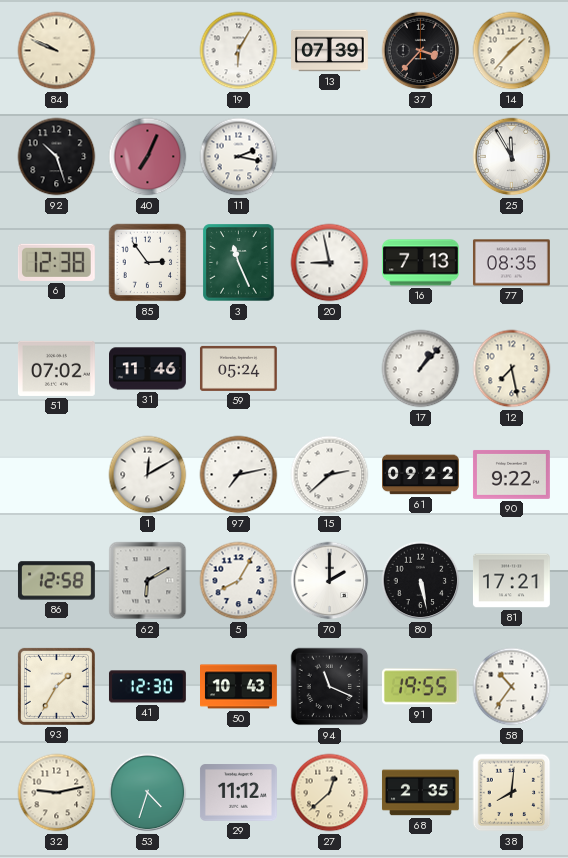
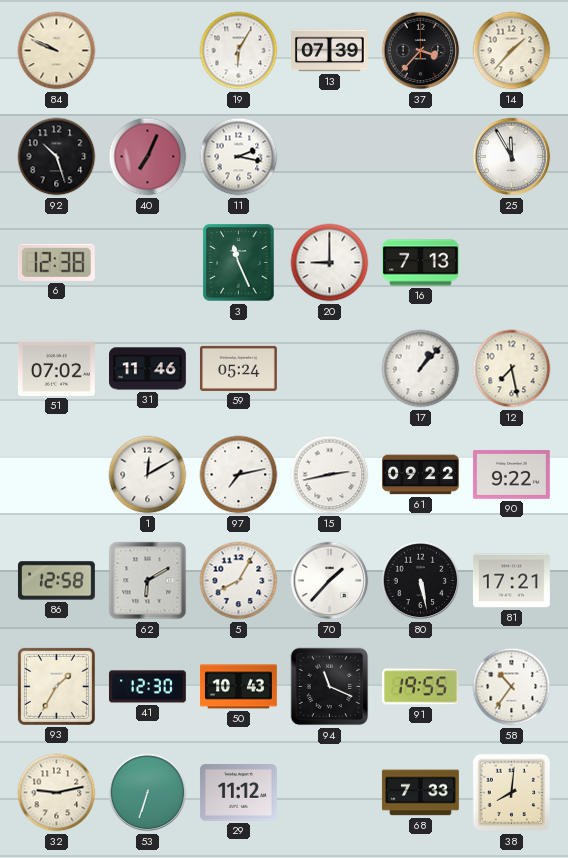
85: 2:54 -> none
20: 8:58 -> 9:00
77: 08:35 -> none
15: 2:38 -> 2:43
70: 2:00 -> 1:37
53: 4:33 -> 6:33
27: 12:38 -> none
68: 2:35 -> 7:33
